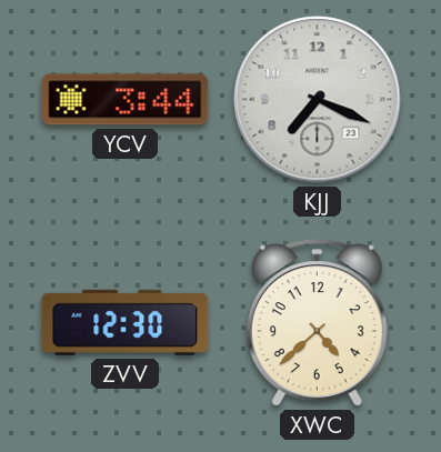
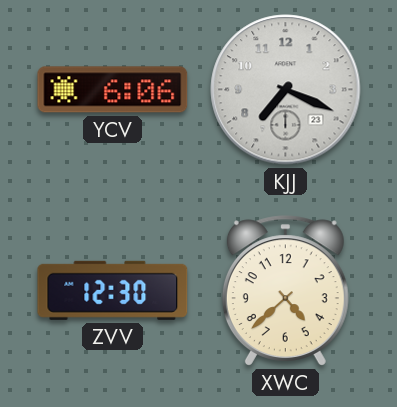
YCV: 3:44 -> 6:06
